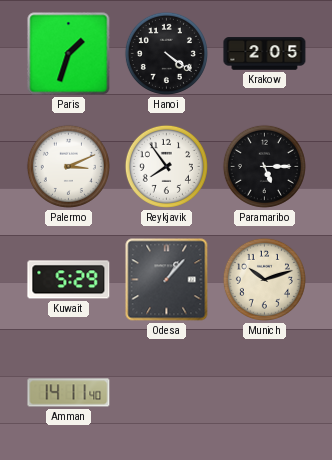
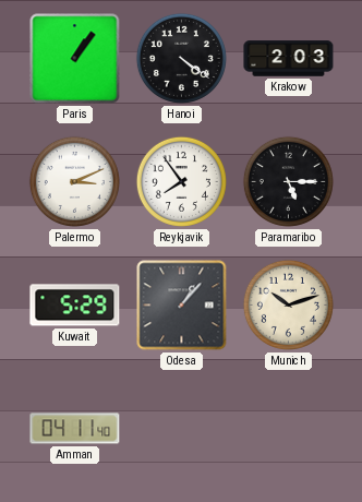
Paris: 1:33 -> 1:06
Krakow: 2:05 -> 2:03
Amman: 14:11 -> 04:11
